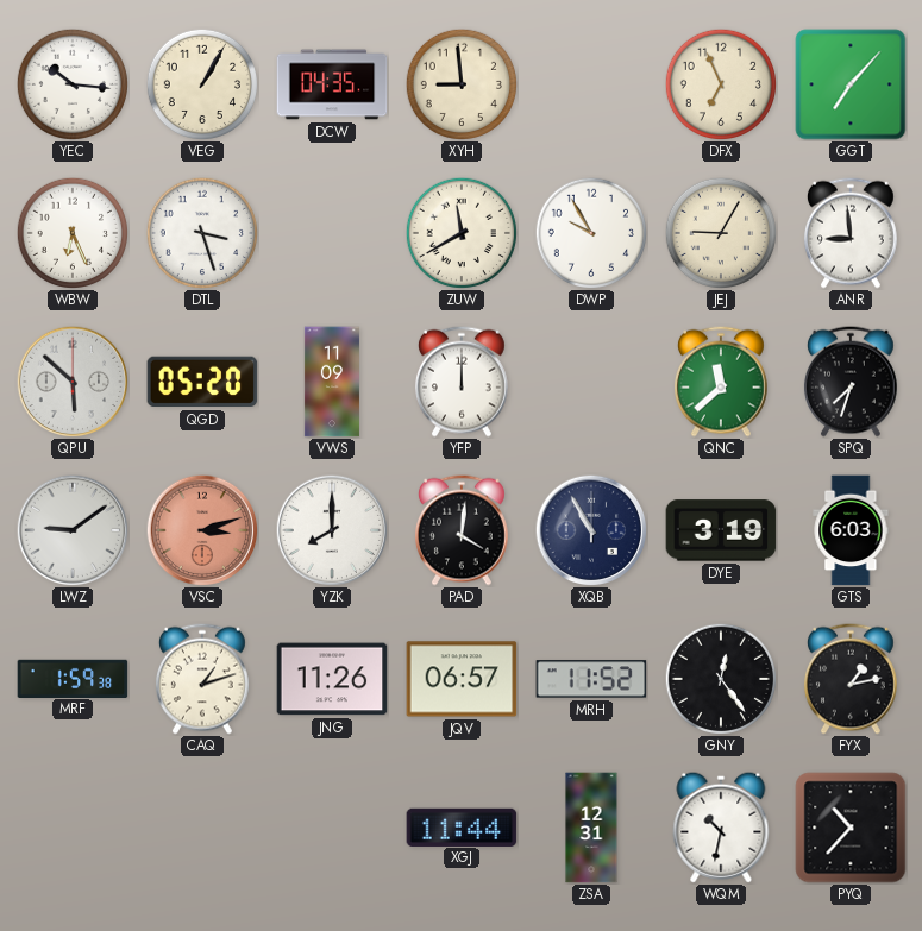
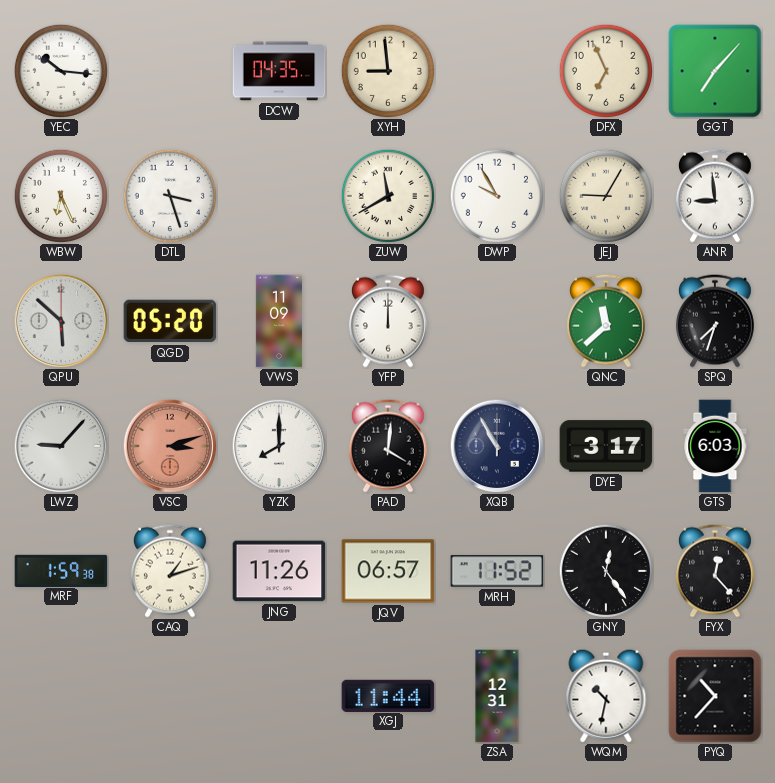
VEG: 1:05 -> none
LWZ: 9:09 -> 9:07
DYE: 3:19 -> 3:17
FYX: 1:13 -> 12:23
